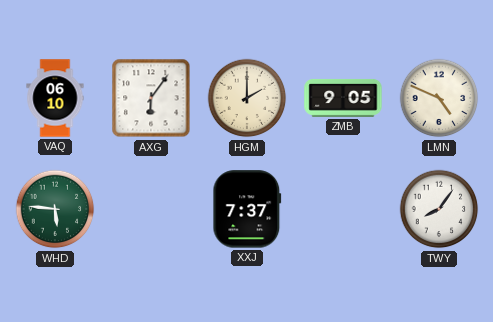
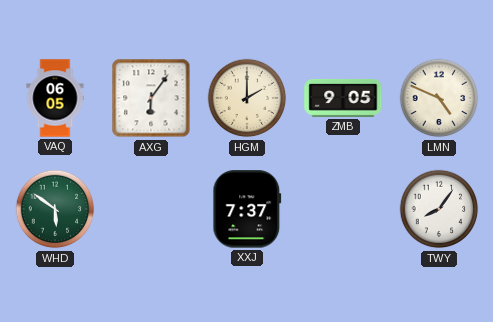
VAQ: 06:10 -> 06:05
WHD: 5:46 -> 5:51
